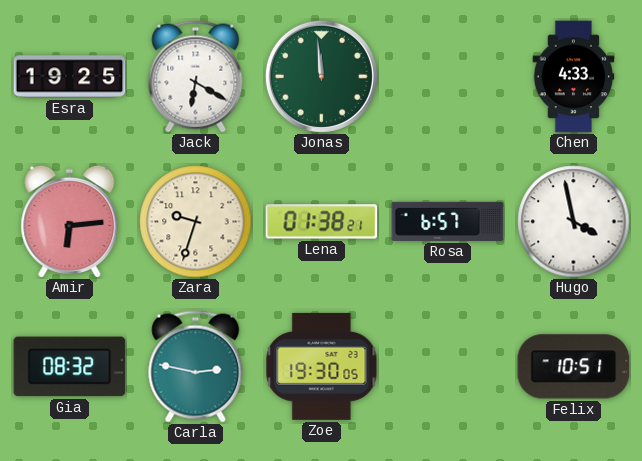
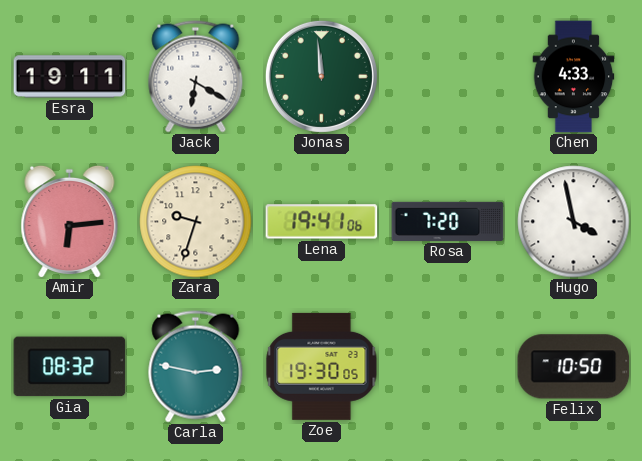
Esra: 19:25 -> 19:11
Lena: 01:38 -> 19:41
Rosa: 6:57 -> 7:20
Felix: 10:51 -> 10:50
